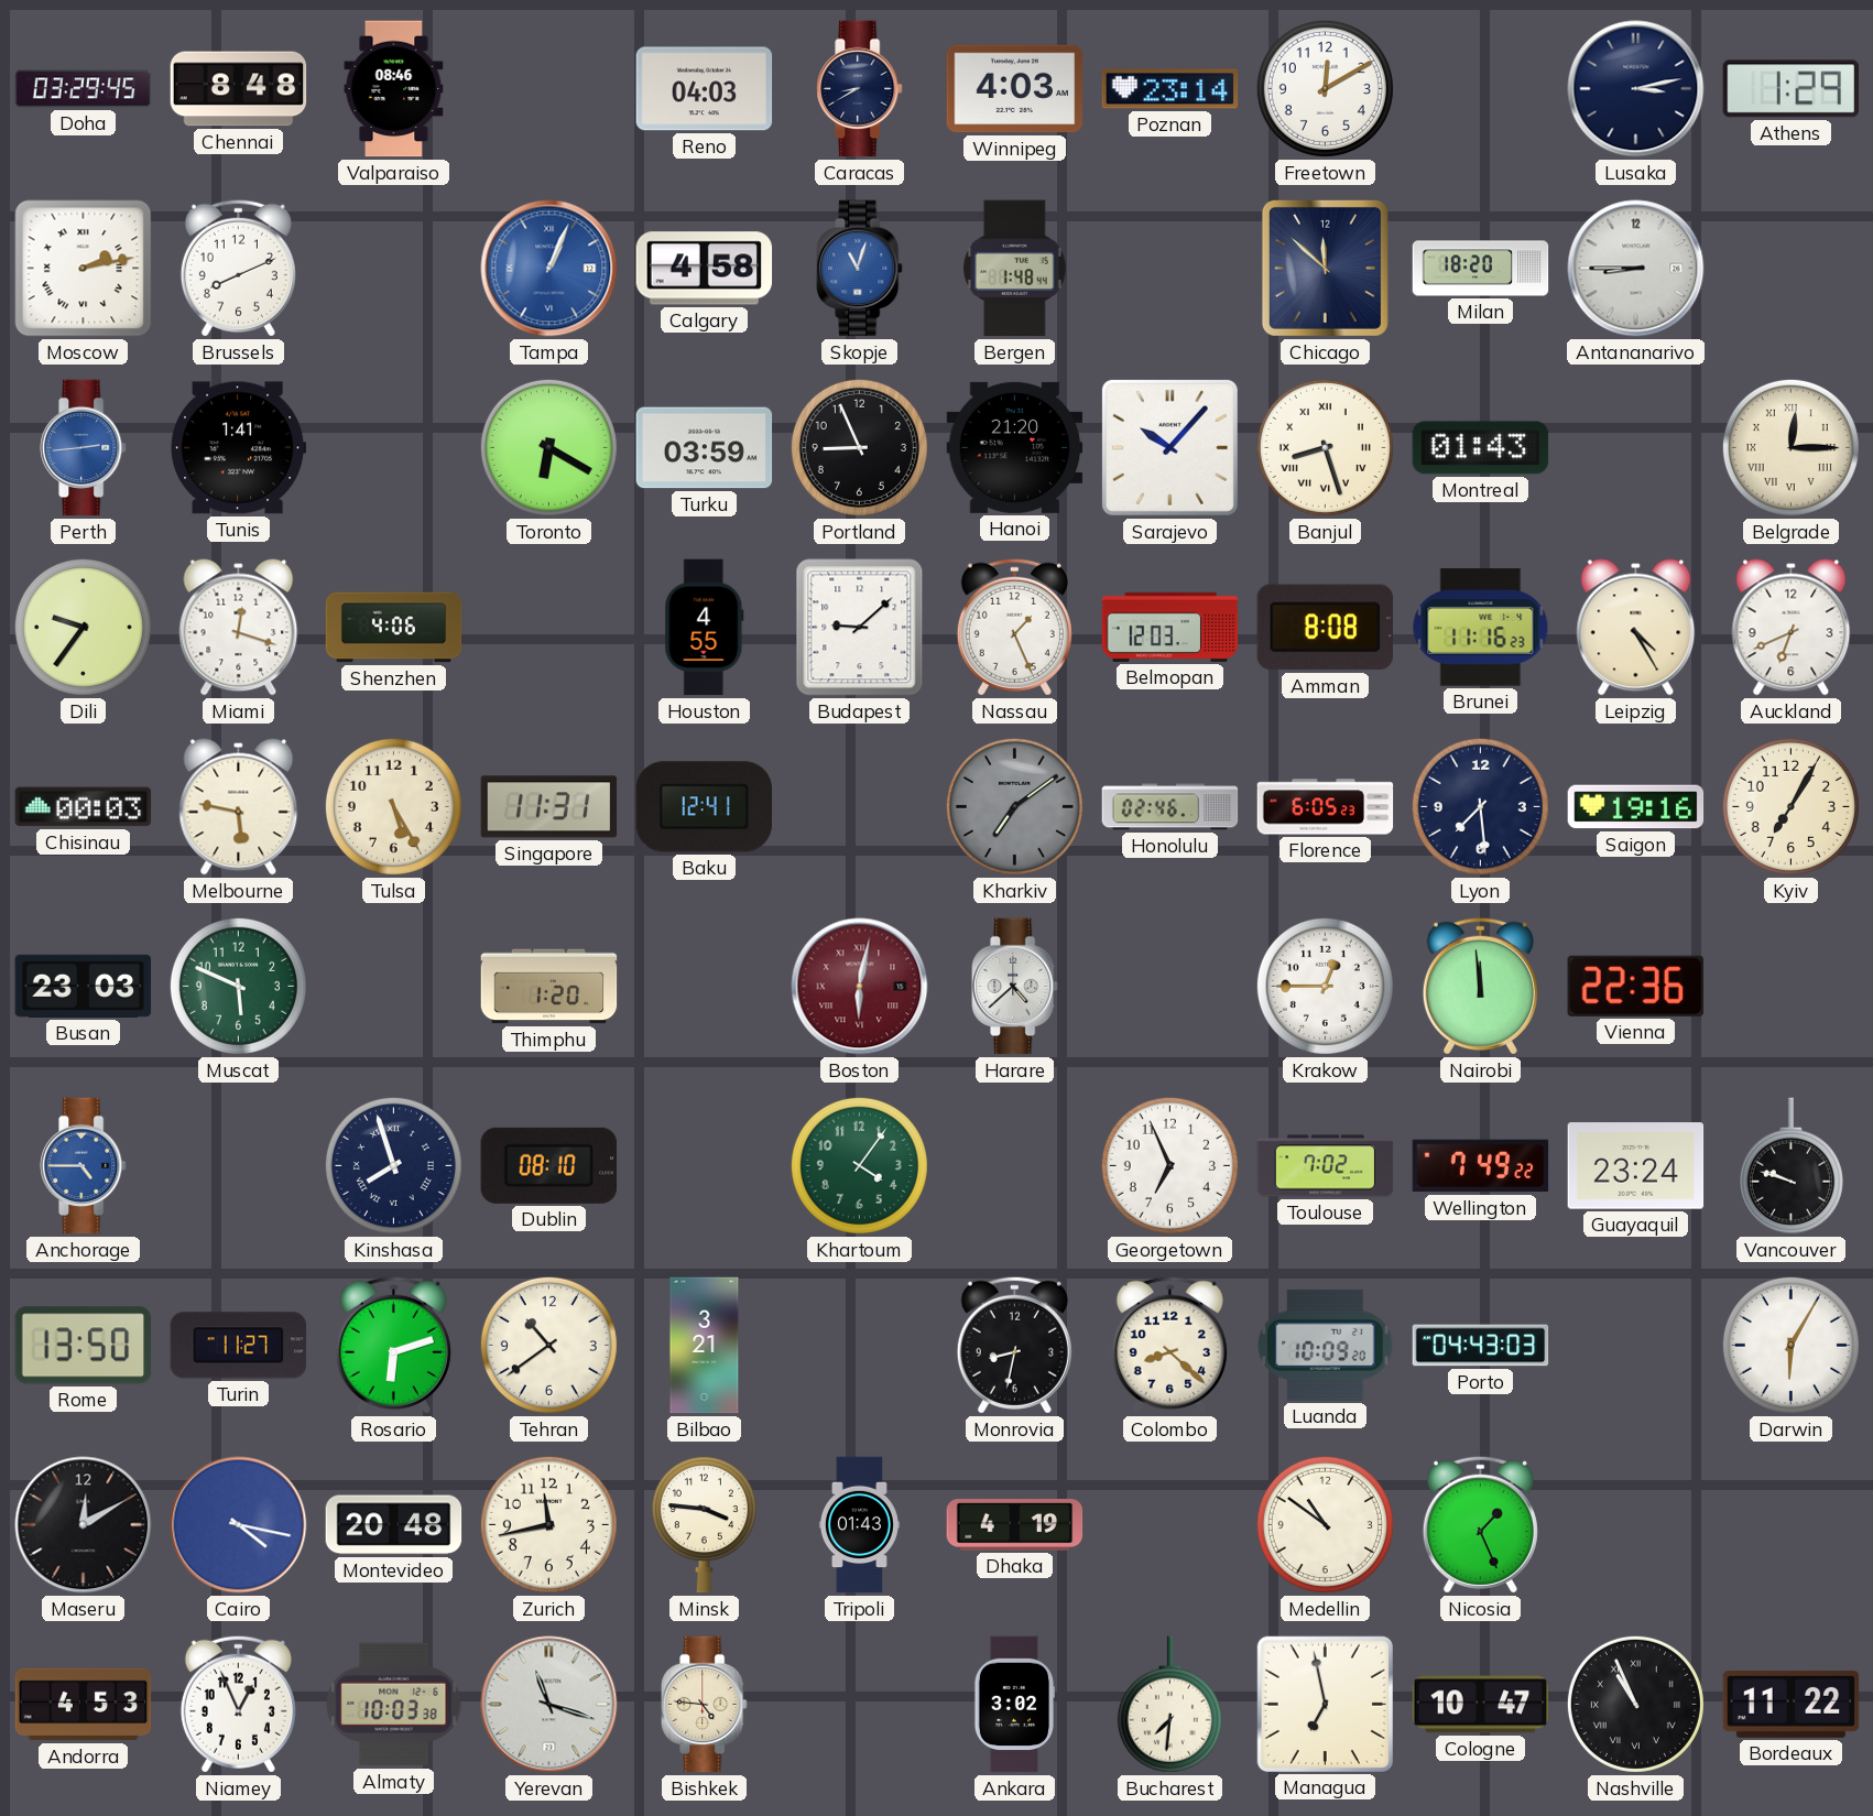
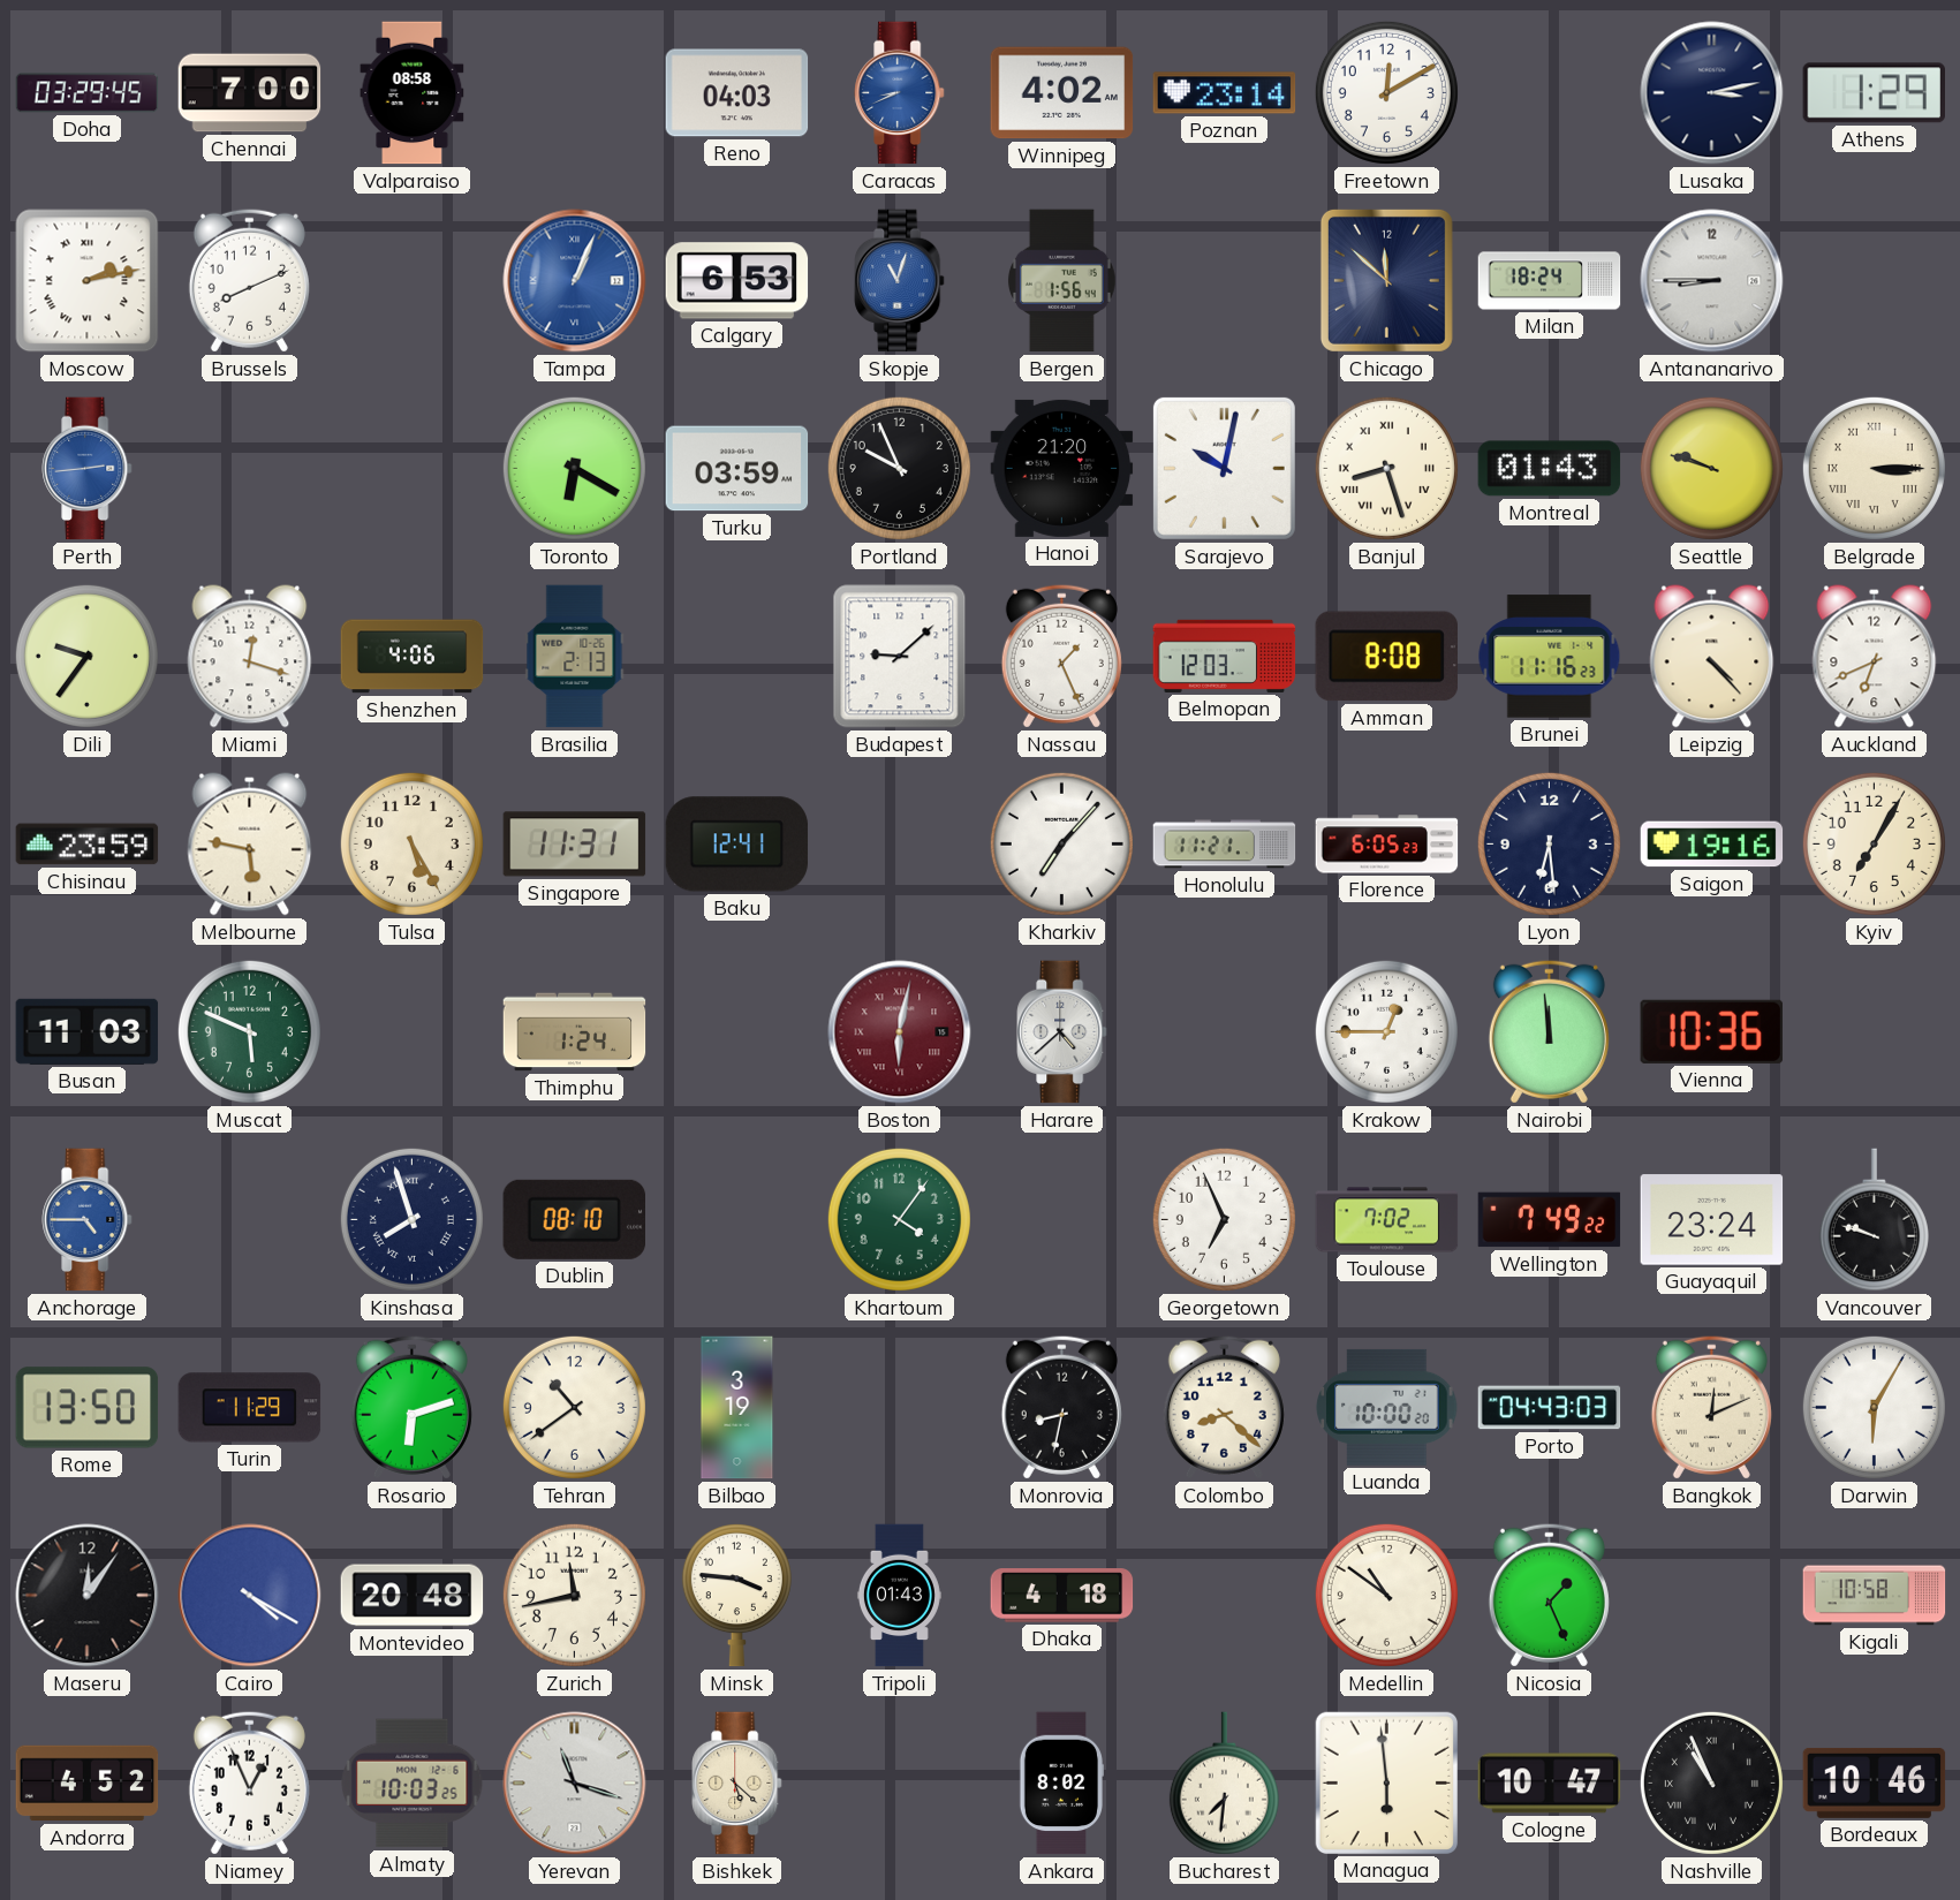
Chennai: 8:48 -> 7:00
Valparaiso: 08:46 -> 08:58
Caracas: 8:40 -> 8:41
Caracas dial: navy -> blue
Winnipeg: 4:03 -> 4:02
Calgary: 4:58 -> 6:53
Bergen: 1:48 -> 1:56
Milan: 18:20 -> 18:24
Tunis: 1:41 -> none
Portland: 8:56 -> 9:56
Sarajevo: 10:07 -> 10:02
Seattle: none -> 9:48
Belgrade: 12:15 -> 3:15
Brasilia: none -> 2:13
Houston: 4:55 -> none
Leipzig: 4:25 -> 4:23
Chisinau: 00:03 -> 23:59
Kharkiv: 7:09 -> 7:07
Kharkiv dial: grey -> white
Honolulu: 02:46 -> 11:21
Lyon: 7:29 -> 6:29
Busan: 23:03 -> 11:03
Thimphu: 1:20 -> 1:24
Vienna: 22:36 -> 10:36
Turin: 11:27 -> 11:29
Bilbao: 3:21 -> 3:19
Luanda: 10:09 -> 10:00
Bangkok: none -> 12:11
Maseru: 12:10 -> 12:06
Cairo: 4:17 -> 4:20
Dhaka: 4:19 -> 4:18
Kigali: none -> 10:58
Andorra: 4:53 -> 4:52
Almaty: 10:03:38 -> 10:03:25
Bishkek: 4:46 -> 5:22
Ankara: 3:02 -> 8:02
Managua: 6:58 -> 5:59
Bordeaux: 11:22 -> 10:46
